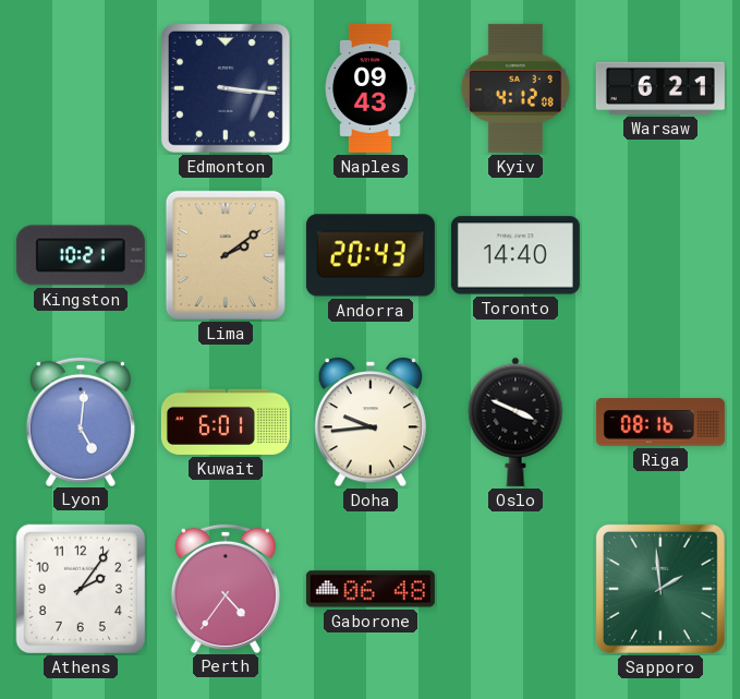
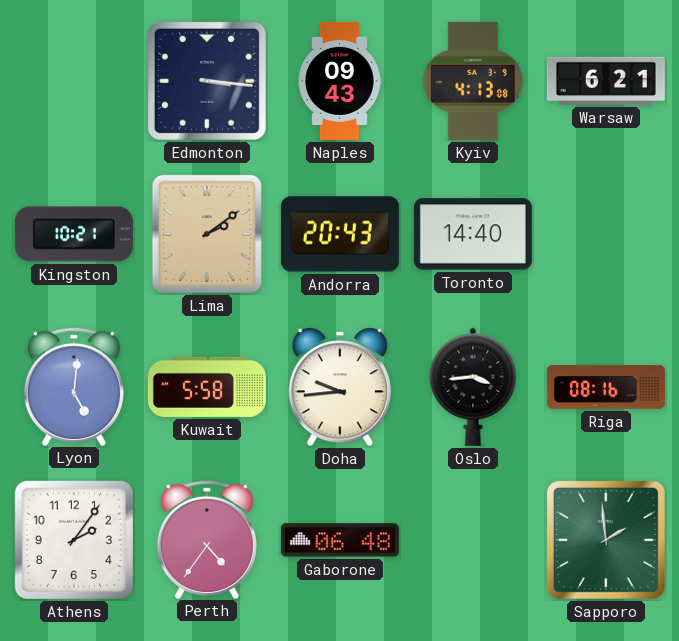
Kyiv: 4:12 -> 4:13
Kuwait: 6:01 -> 5:58
Oslo: 3:49 -> 3:44
